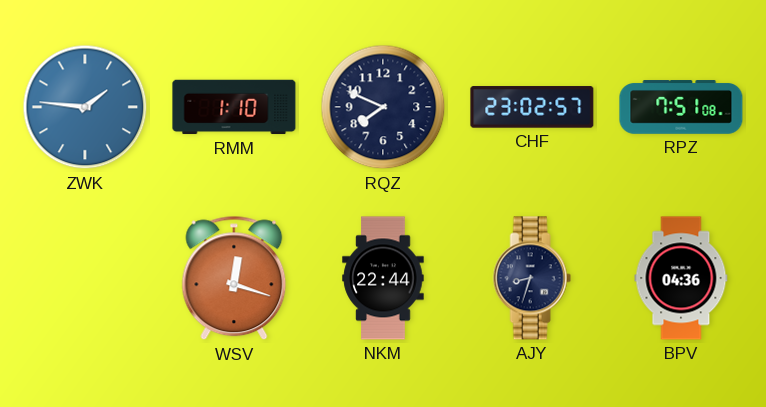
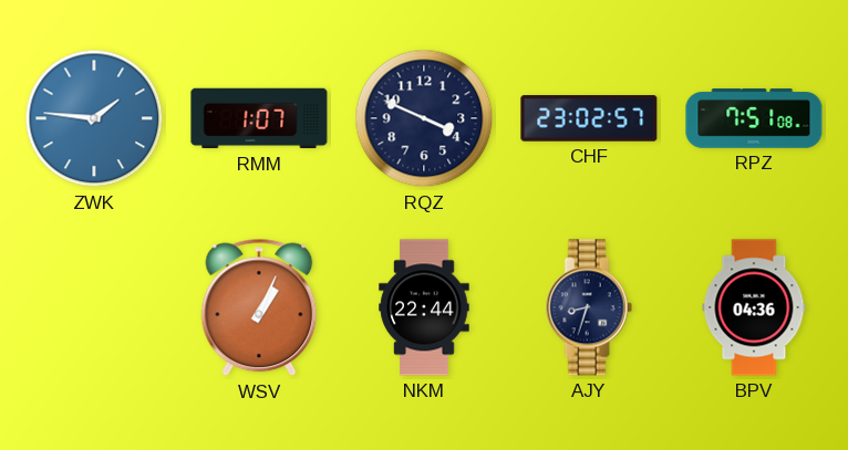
RMM: 1:10 -> 1:07
RQZ: 7:49 -> 3:49
WSV: 12:18 -> 1:04
